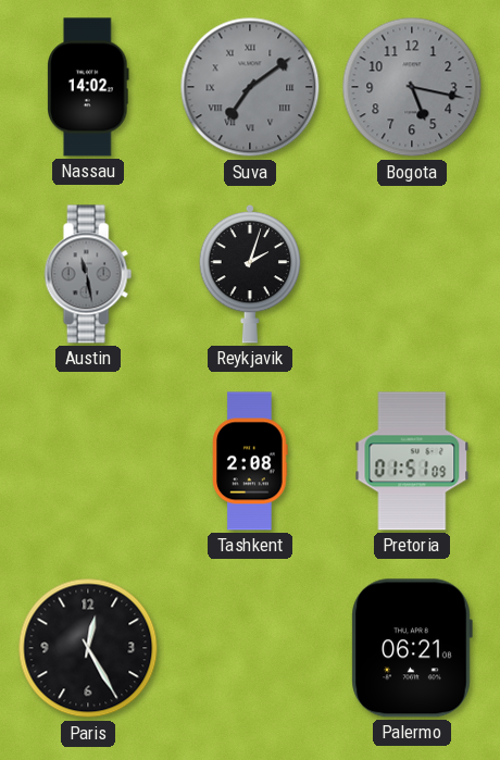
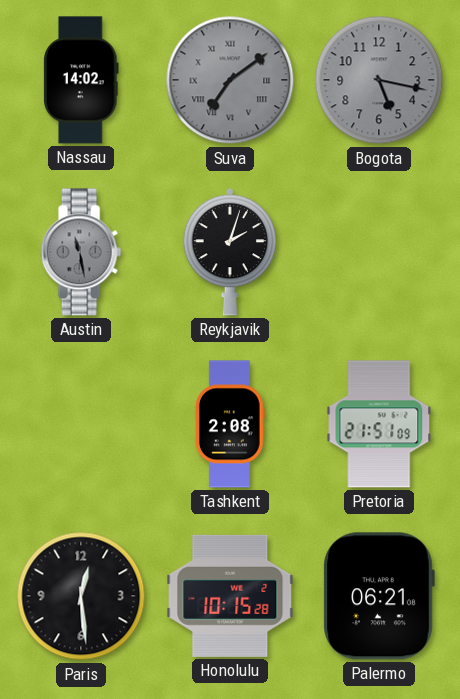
Pretoria: 01:51 -> 21:51
Paris: 12:25 -> 12:29
Honolulu: none -> 10:15
